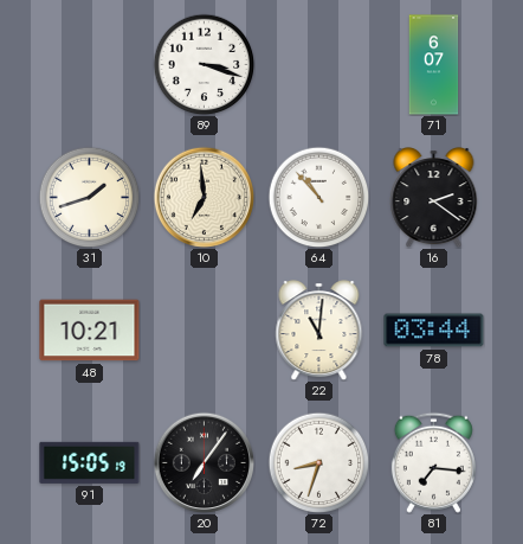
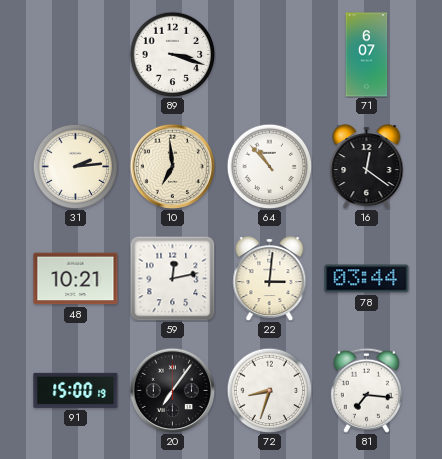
31: 1:42 -> 2:14
16: 2:21 -> 12:21
59: none -> 12:13
22: 11:01 -> 3:01
91: 15:05 -> 15:00
